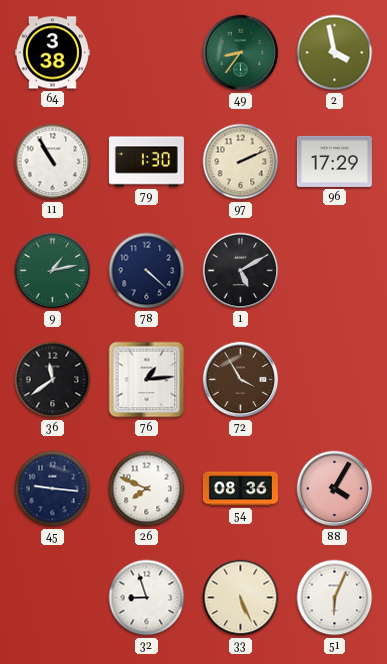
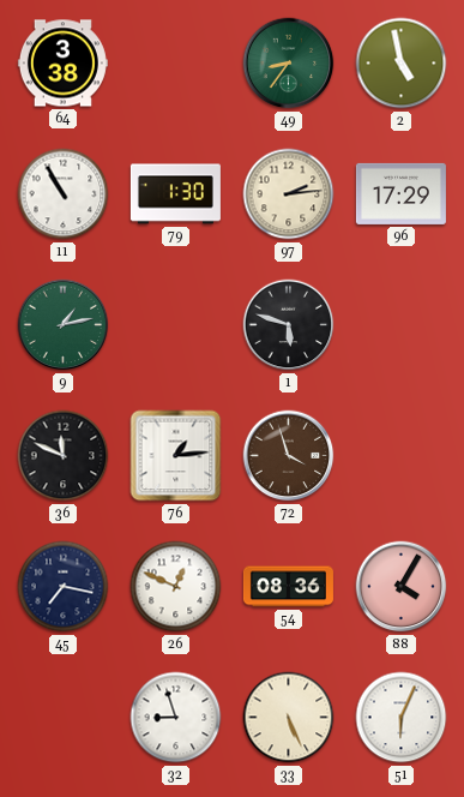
2: 3:58 -> 4:58
97: 2:11 -> 2:14
78: 4:22 -> none
1: 5:10 -> 5:48
36: 11:39 -> 11:49
72: 3:55 -> 3:57
45: 9:16 -> 7:17
26: 7:49 -> 12:49
